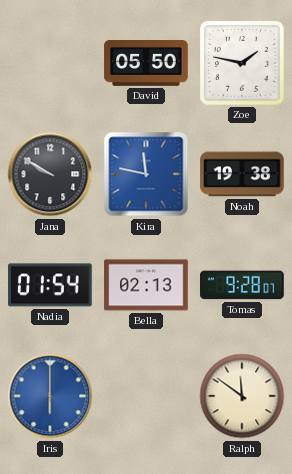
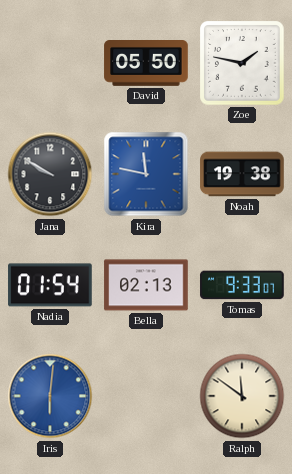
Tomas: 9:28 -> 9:33
Iris: 6:00 -> 6:01
